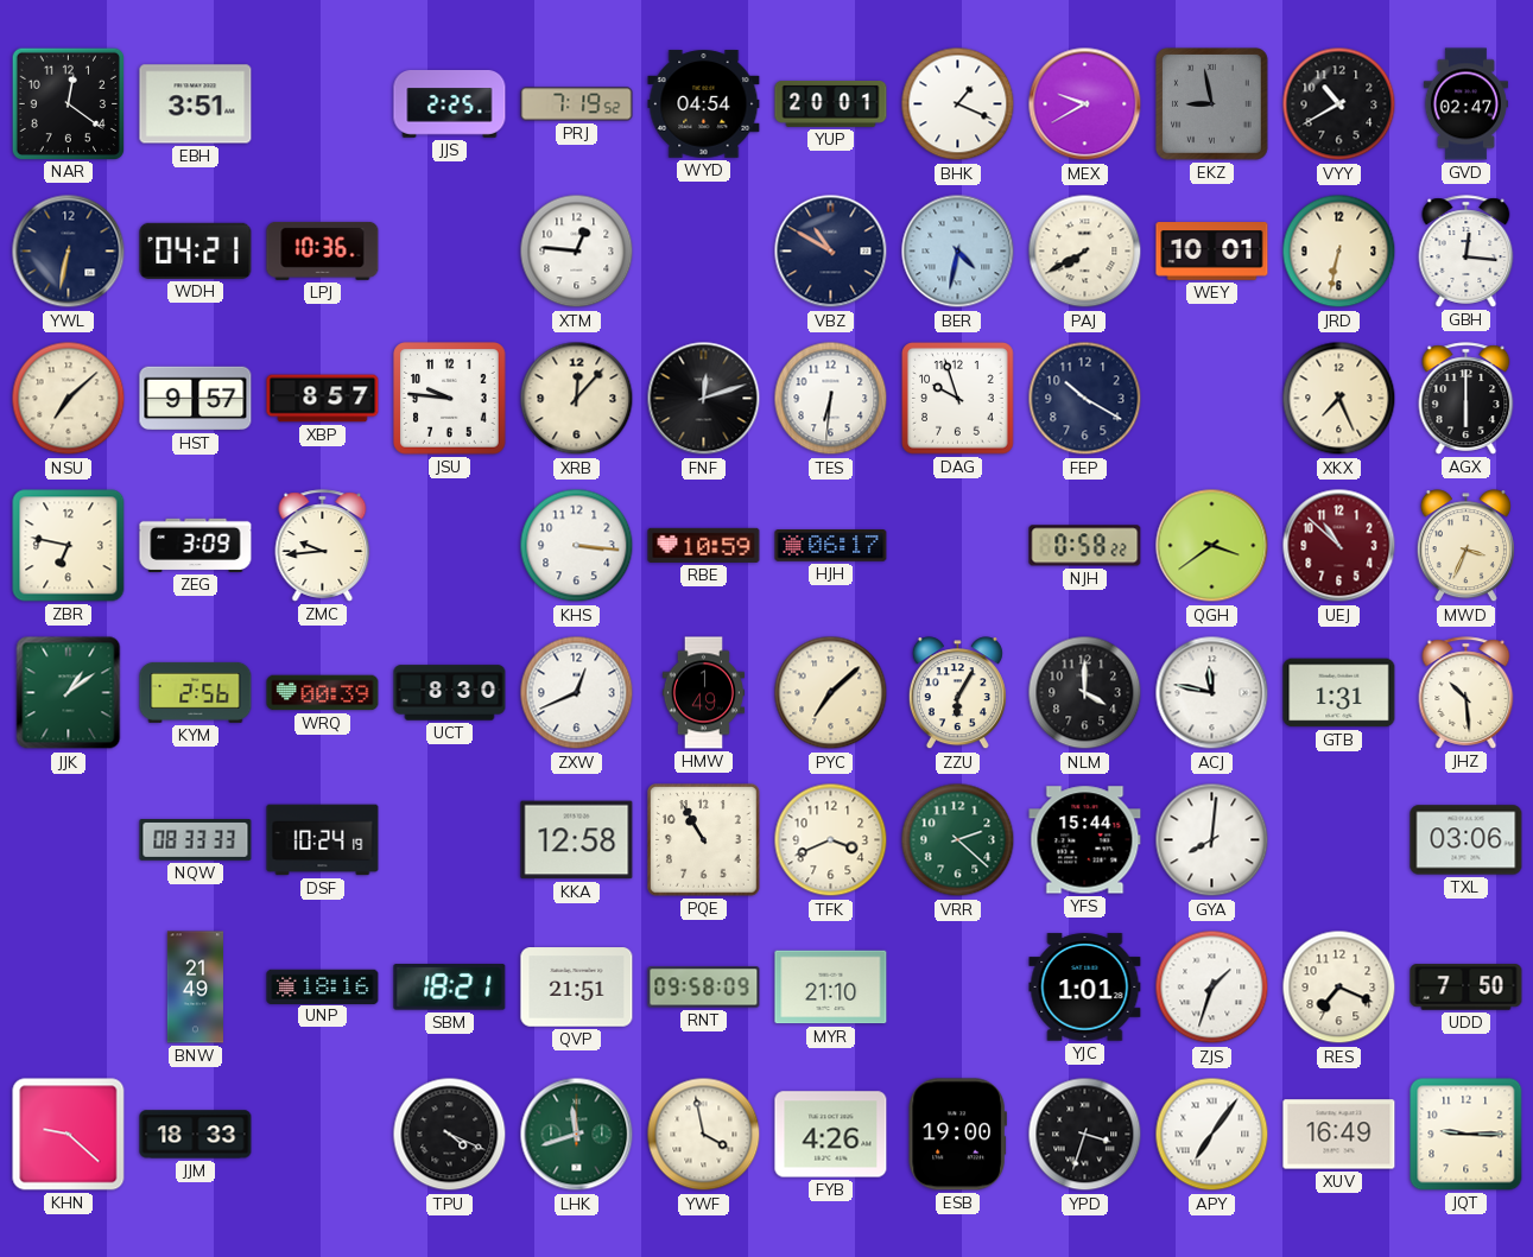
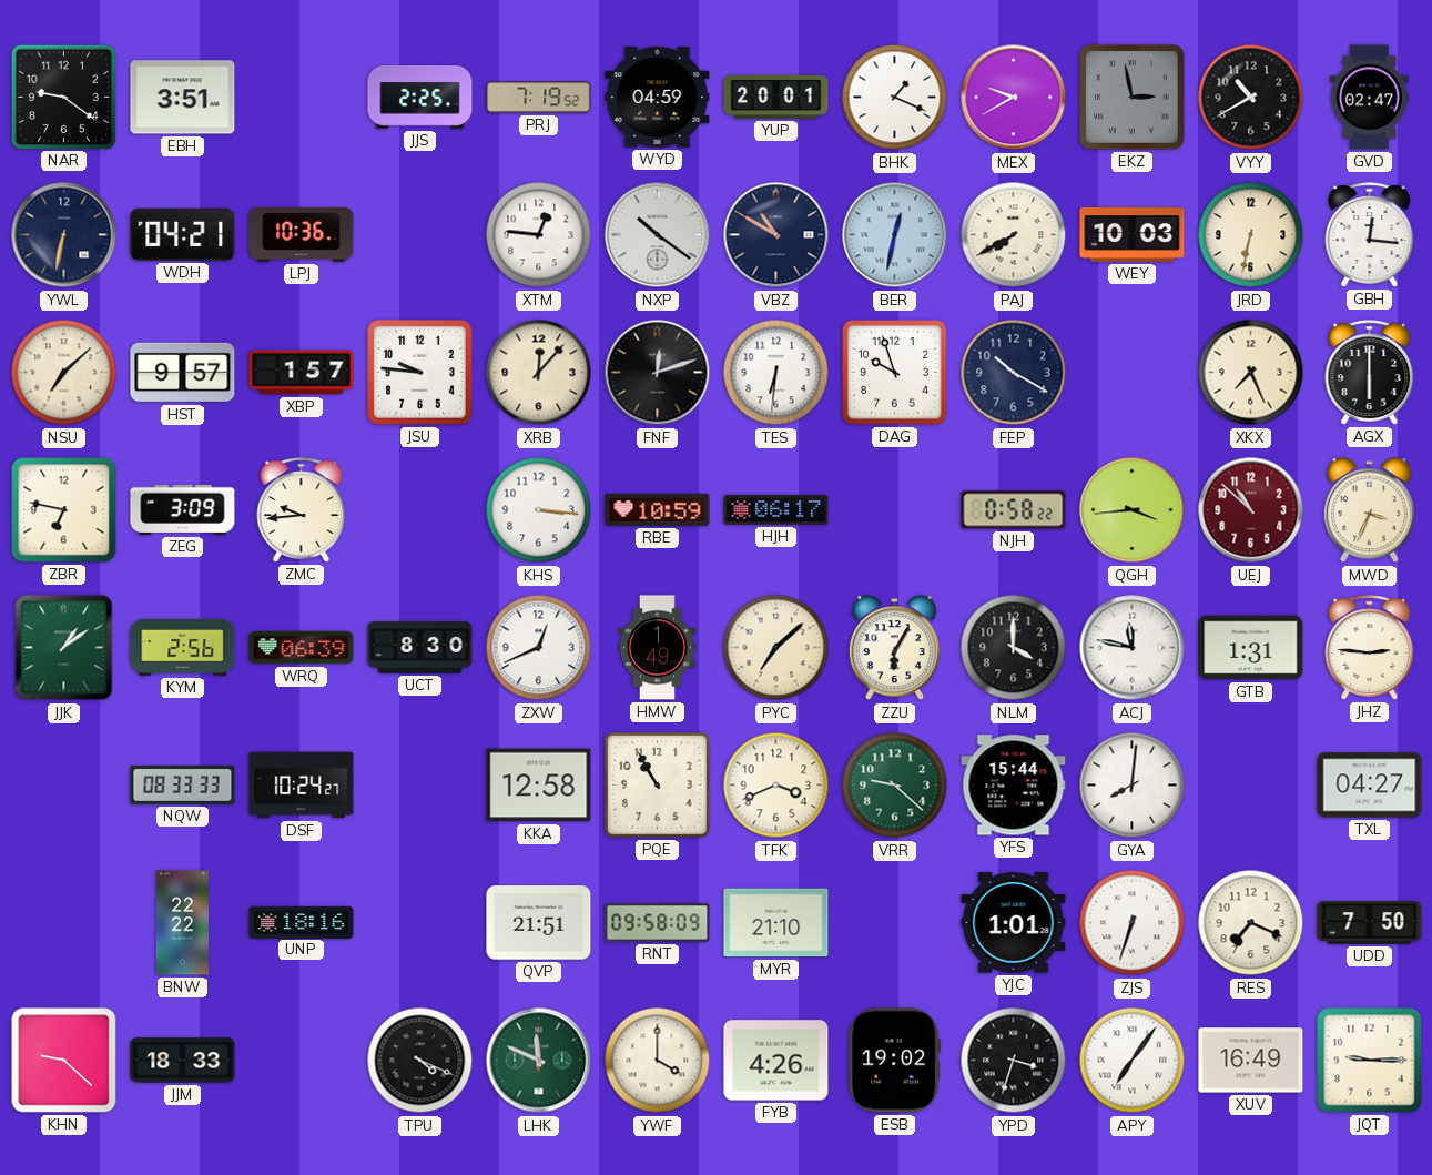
NAR: 12:21 -> 9:21
WYD: 04:54 -> 04:59
EKZ: 8:58 -> 2:58
NXP: none -> 10:21
BER: 4:32 -> 12:32
WEY: 10:01 -> 10:03
XBP: 8:57 -> 1:57
QGH: 3:39 -> 3:44
WRQ: 00:39 -> 06:39
JHZ: 10:29 -> 2:46
DSF: 10:24:19 -> 10:24:27
VRR: 2:22 -> 9:22
TXL: 03:06 -> 04:27
BNW: 21:49 -> 22:22
SBM: 18:21 -> none
ZJS: 1:33 -> 6:33
LHK: 11:42 -> 11:49
YWF: 3:58 -> 4:00
ESB: 19:00 -> 19:02
